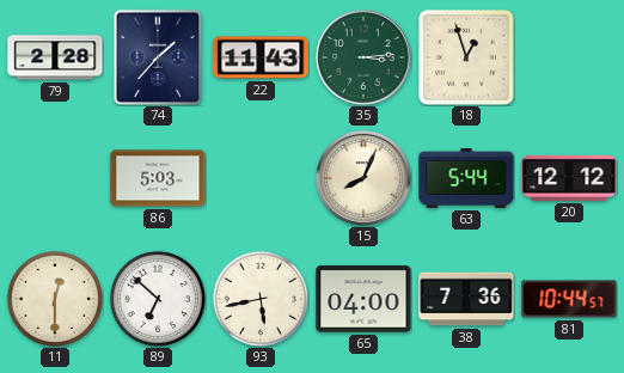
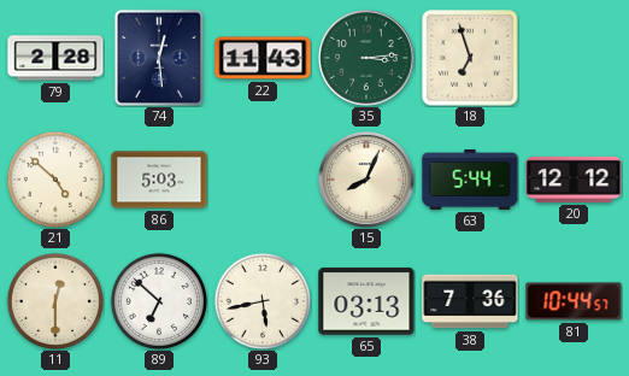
74: 1:37 -> 12:29
18: 12:57 -> 6:57
21: none -> 4:52
65: 04:00 -> 03:13
